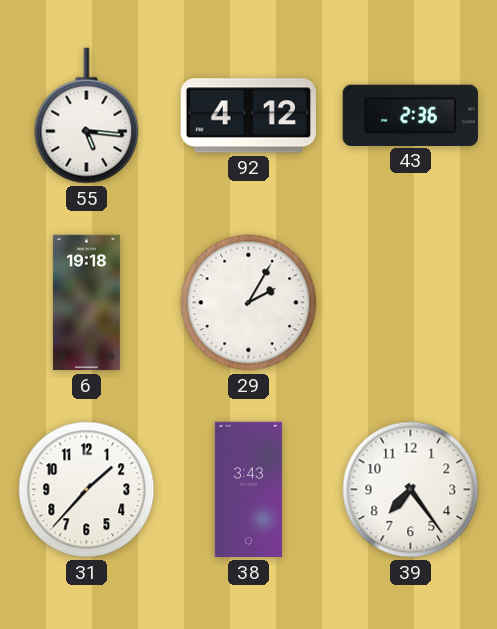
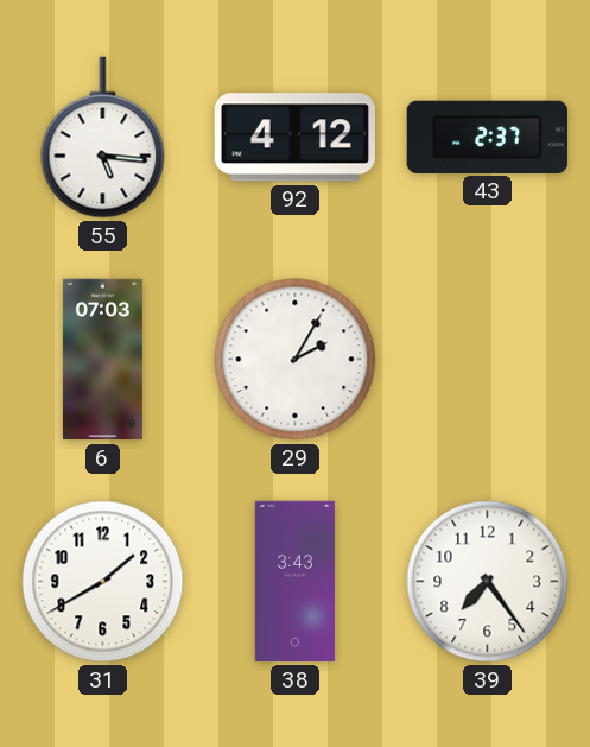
43: 2:36 -> 2:37
6: 19:18 -> 07:03
31: 1:37 -> 1:40
